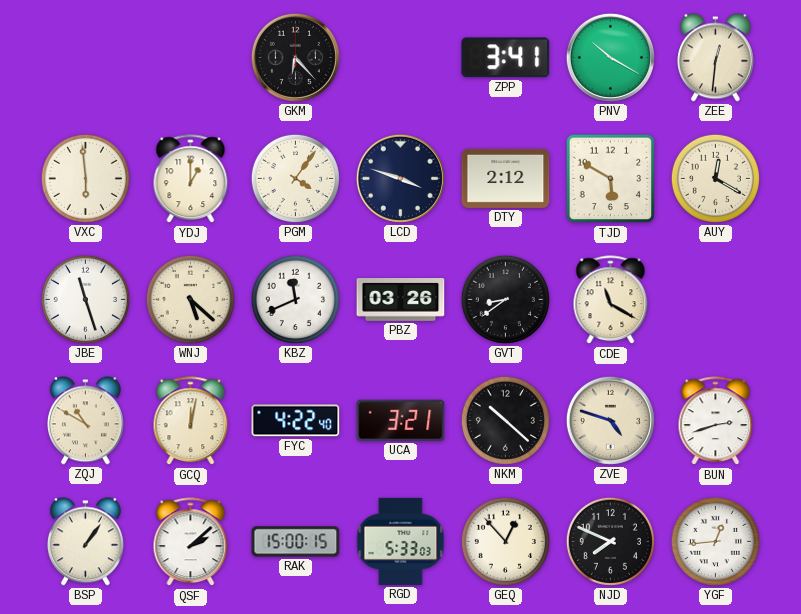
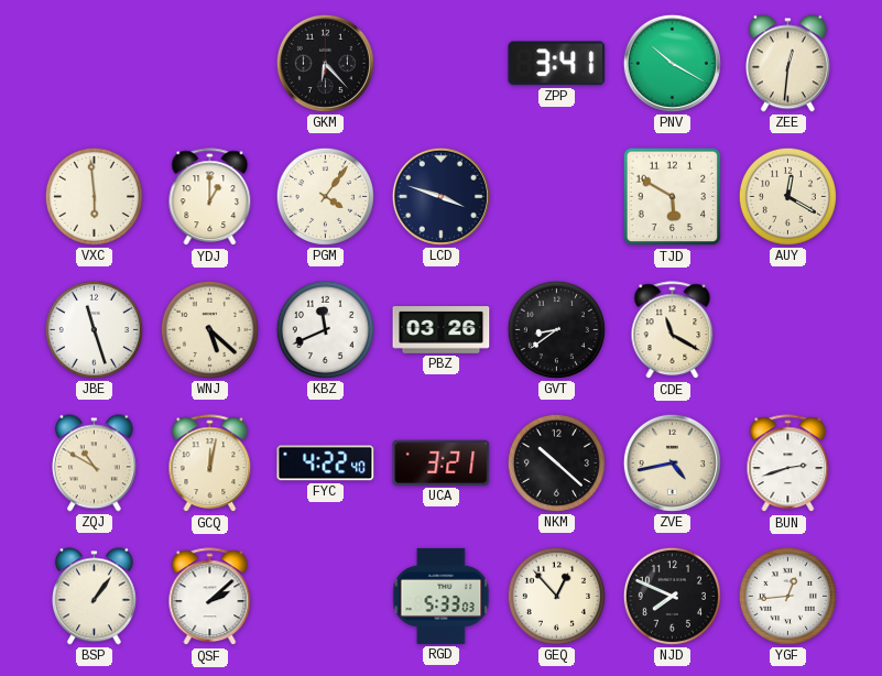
DTY: 2:12 -> none
ZVE: 4:48 -> 4:43
RAK: 15:00 -> none
